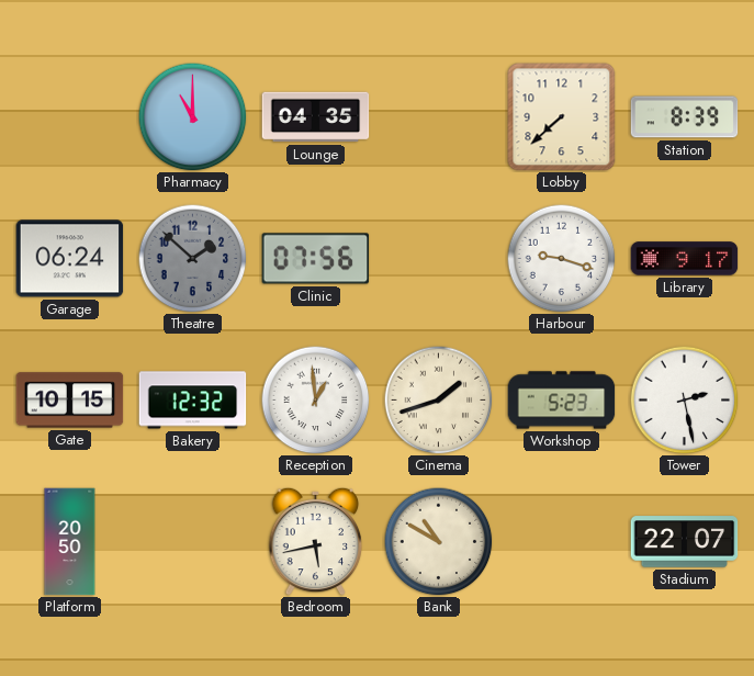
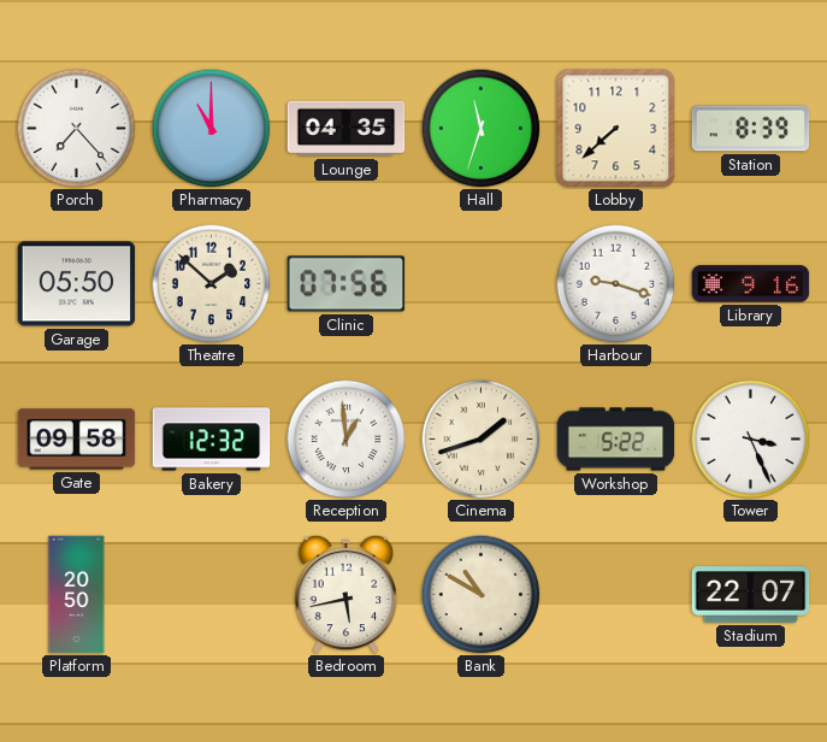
Porch: none -> 7:23
Hall: none -> 11:33
Garage: 06:24 -> 05:50
Theatre dial: grey -> cream
Library: 9:17 -> 9:16
Gate: 10:15 -> 09:58
Workshop: 5:23 -> 5:22
Tower: 2:28 -> 3:26
